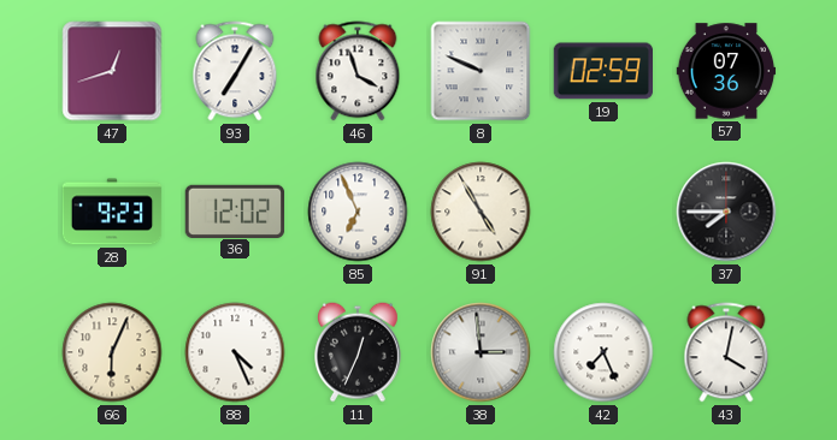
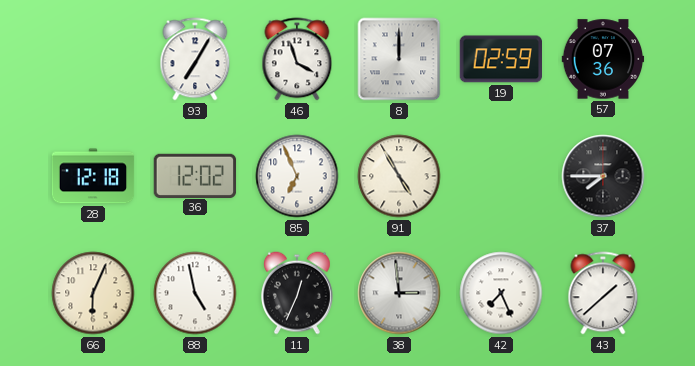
47: 12:42 -> none
8: 9:49 -> 12:00
28: 9:23 -> 12:18
88: 4:26 -> 4:58
43: 4:02 -> 1:38
